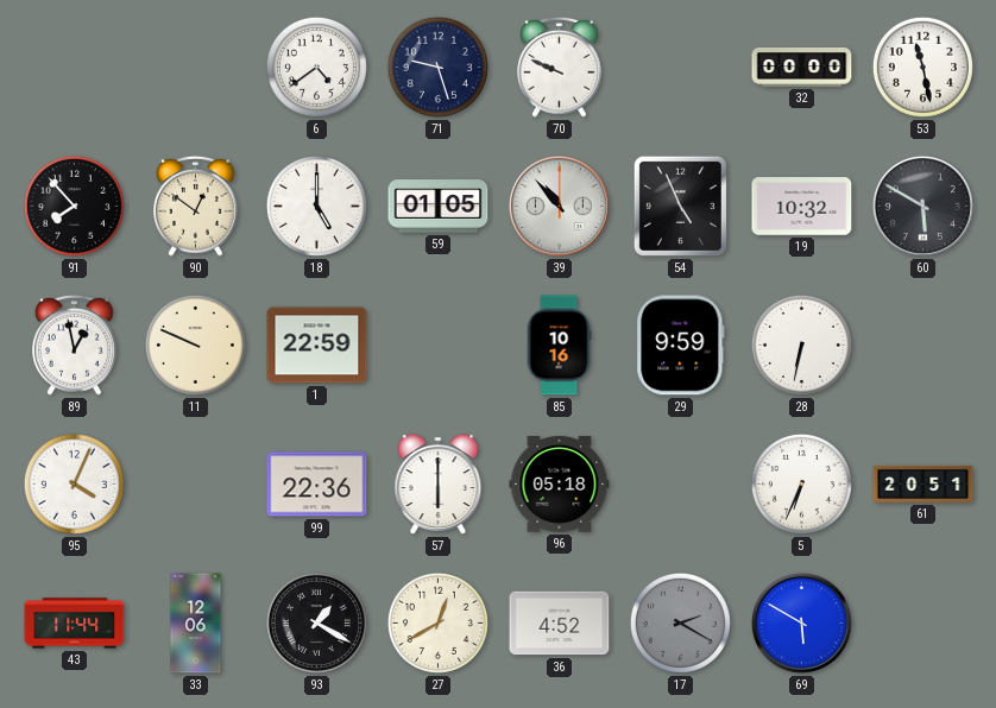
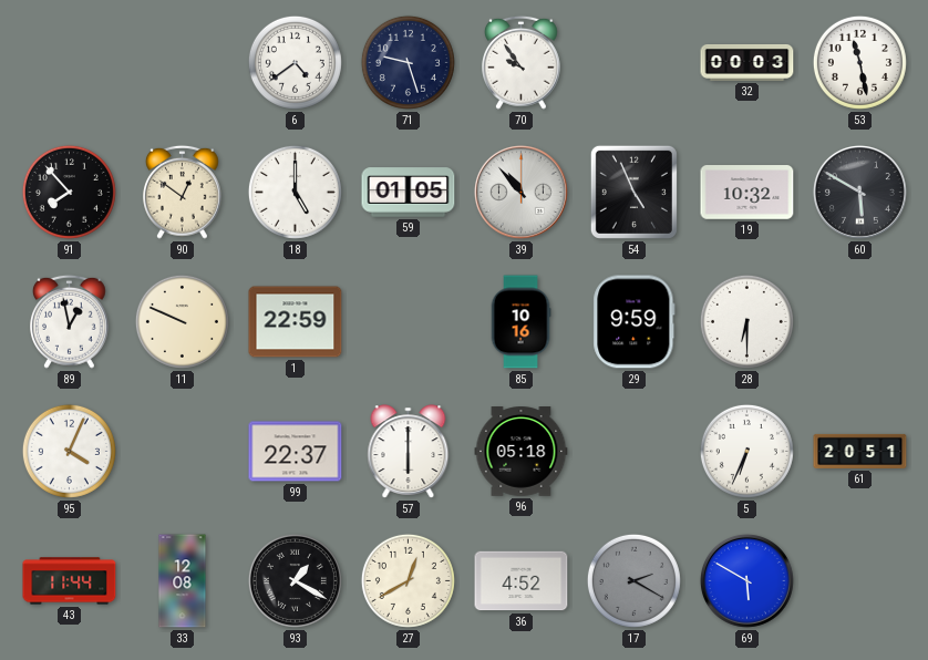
70: 9:49 -> 9:54
32: 00:00 -> 00:03
28: 6:32 -> 6:30
99: 22:36 -> 22:37
33: 12:06 -> 12:08
